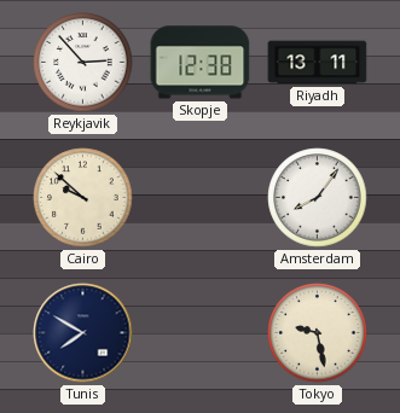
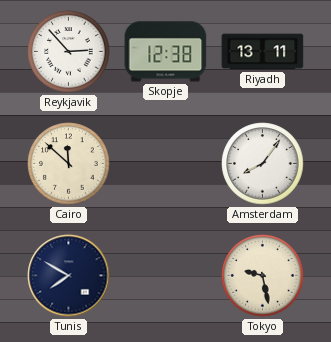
Cairo: 9:52 -> 11:52
